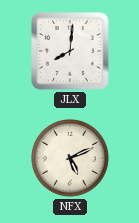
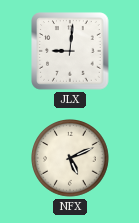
JLX: 8:01 -> 9:01
